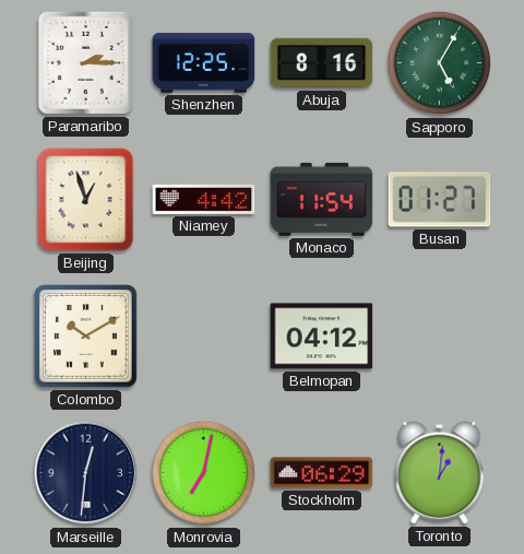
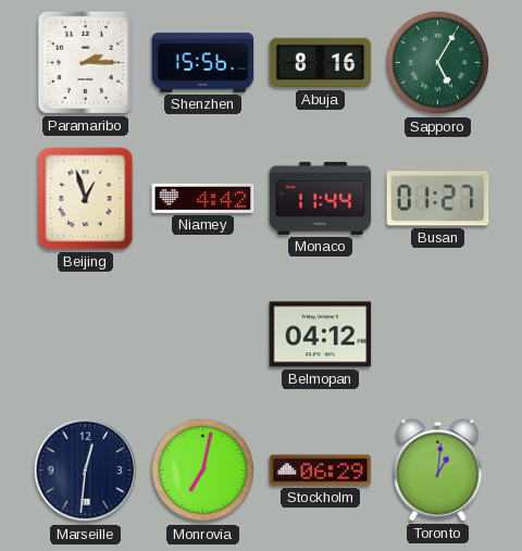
Shenzhen: 12:25 -> 15:56
Monaco: 11:54 -> 11:44
Colombo: 10:10 -> none
